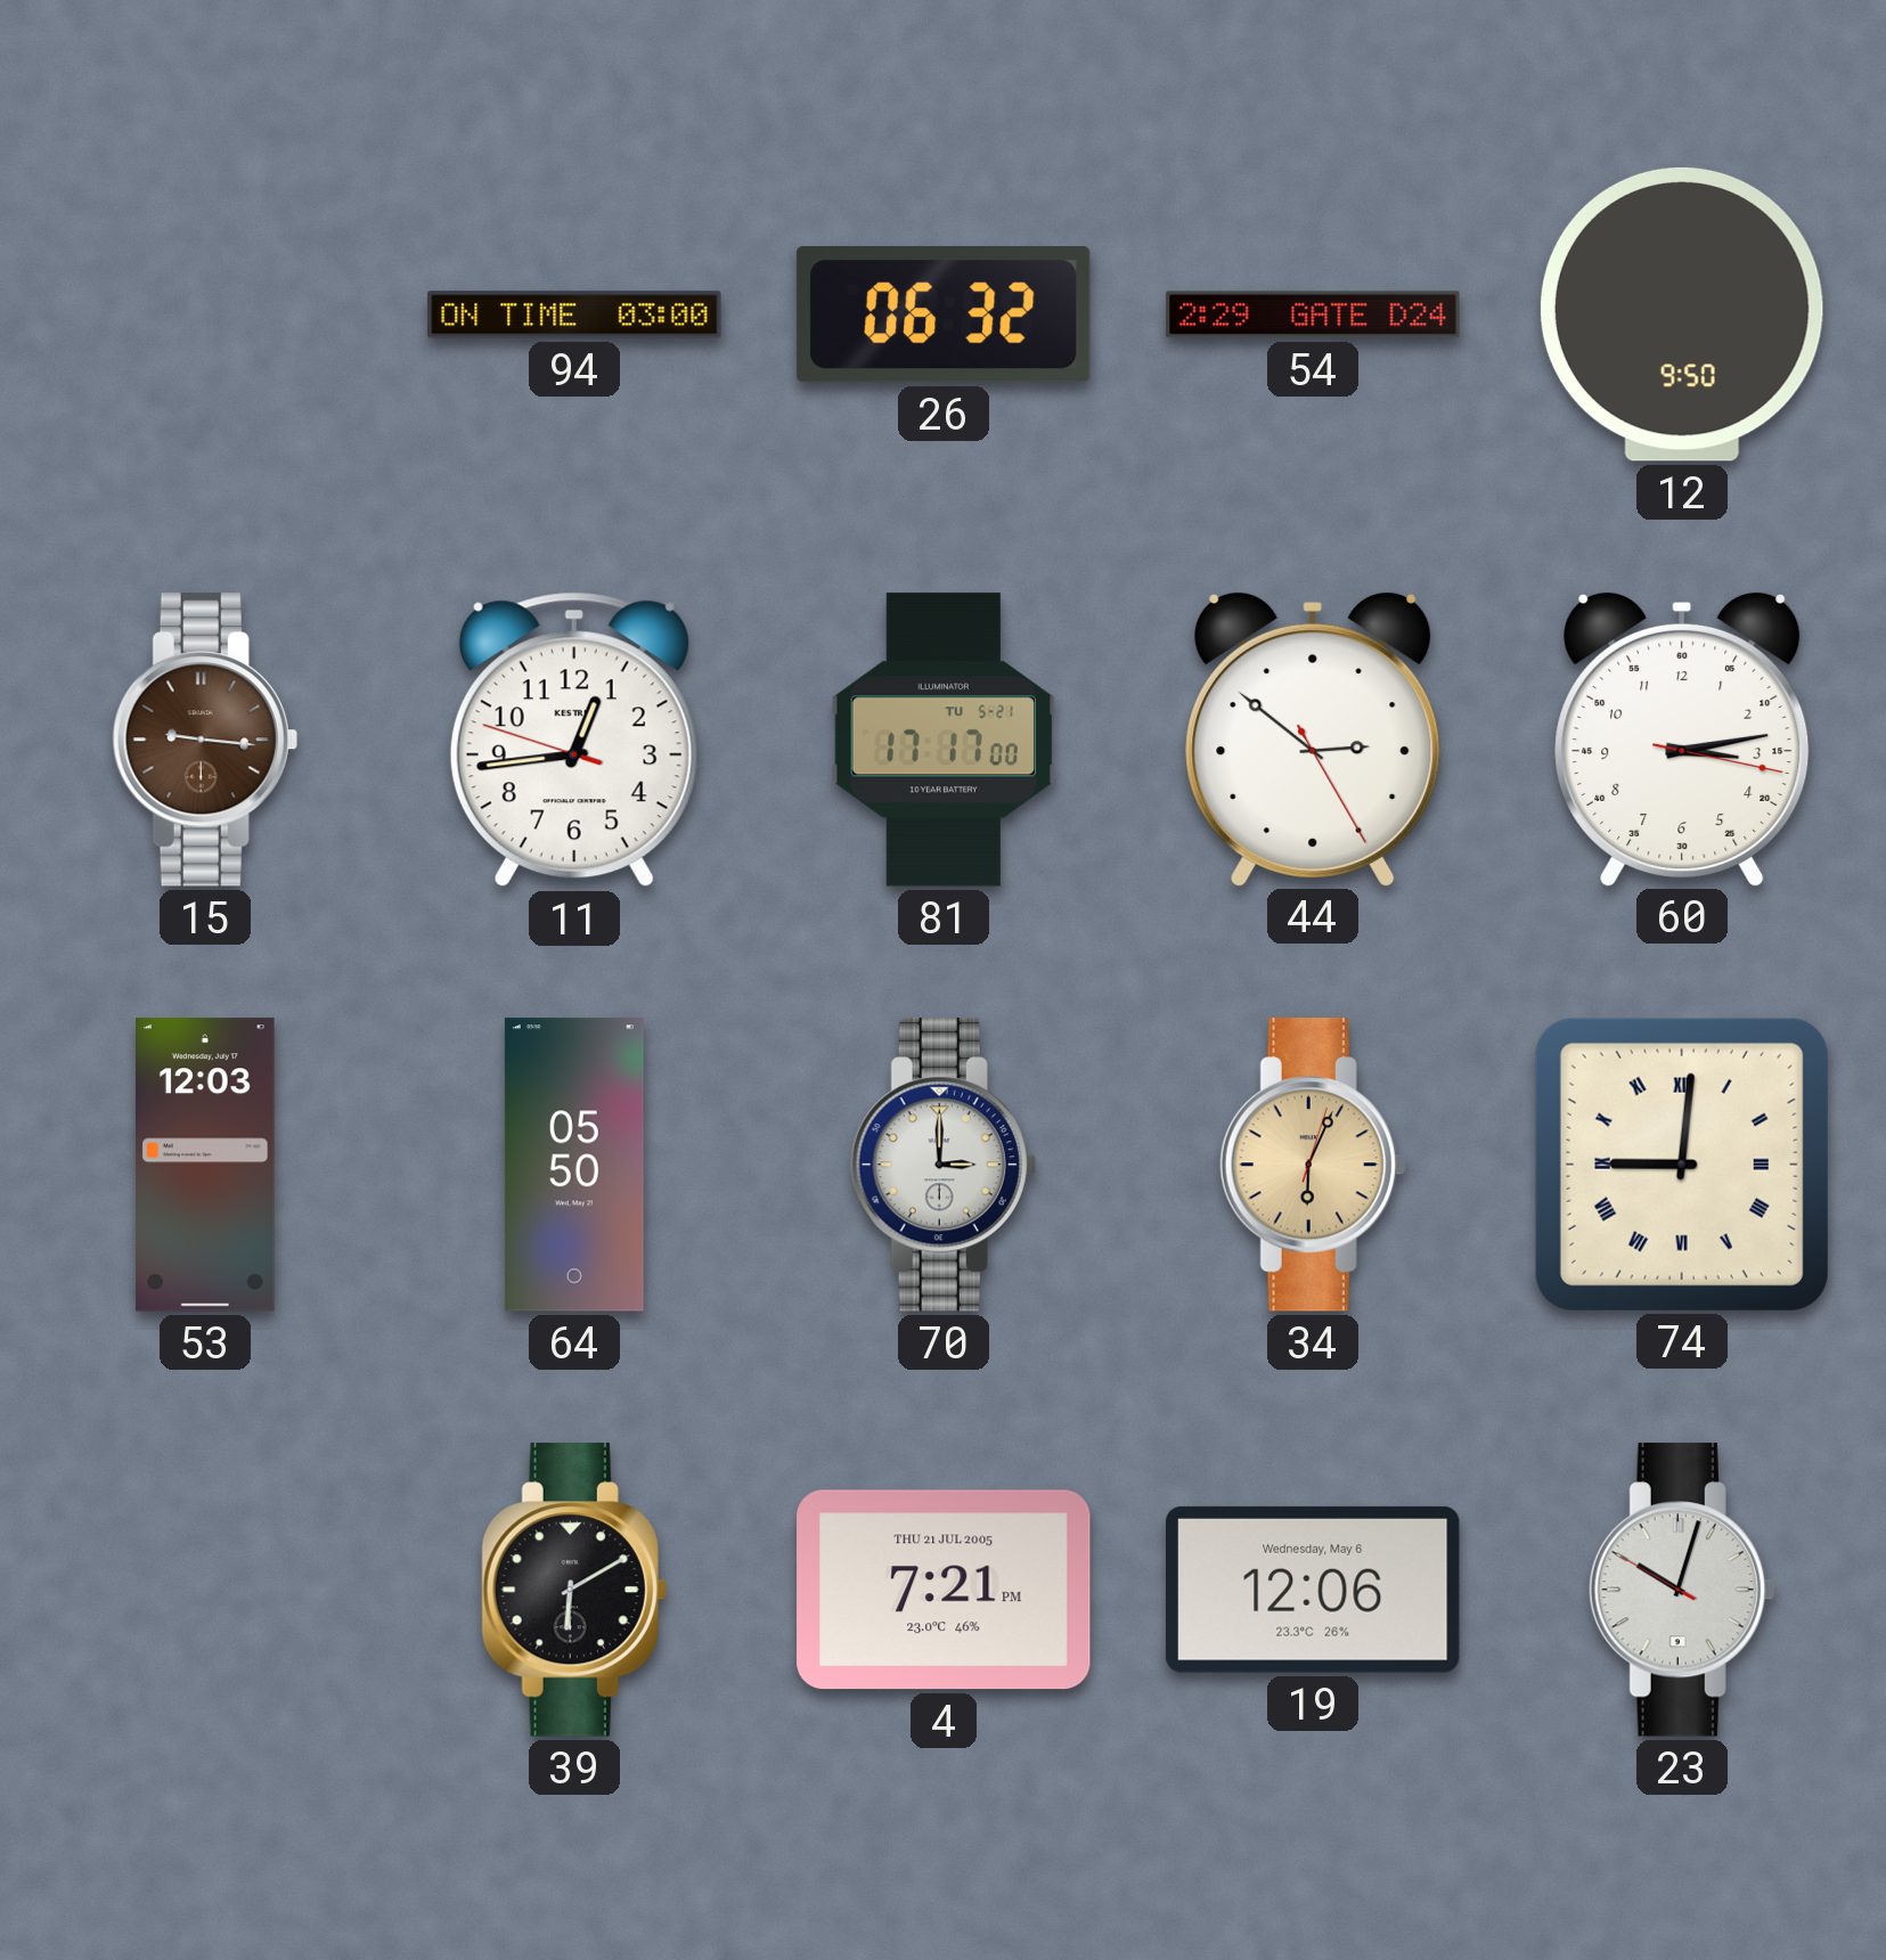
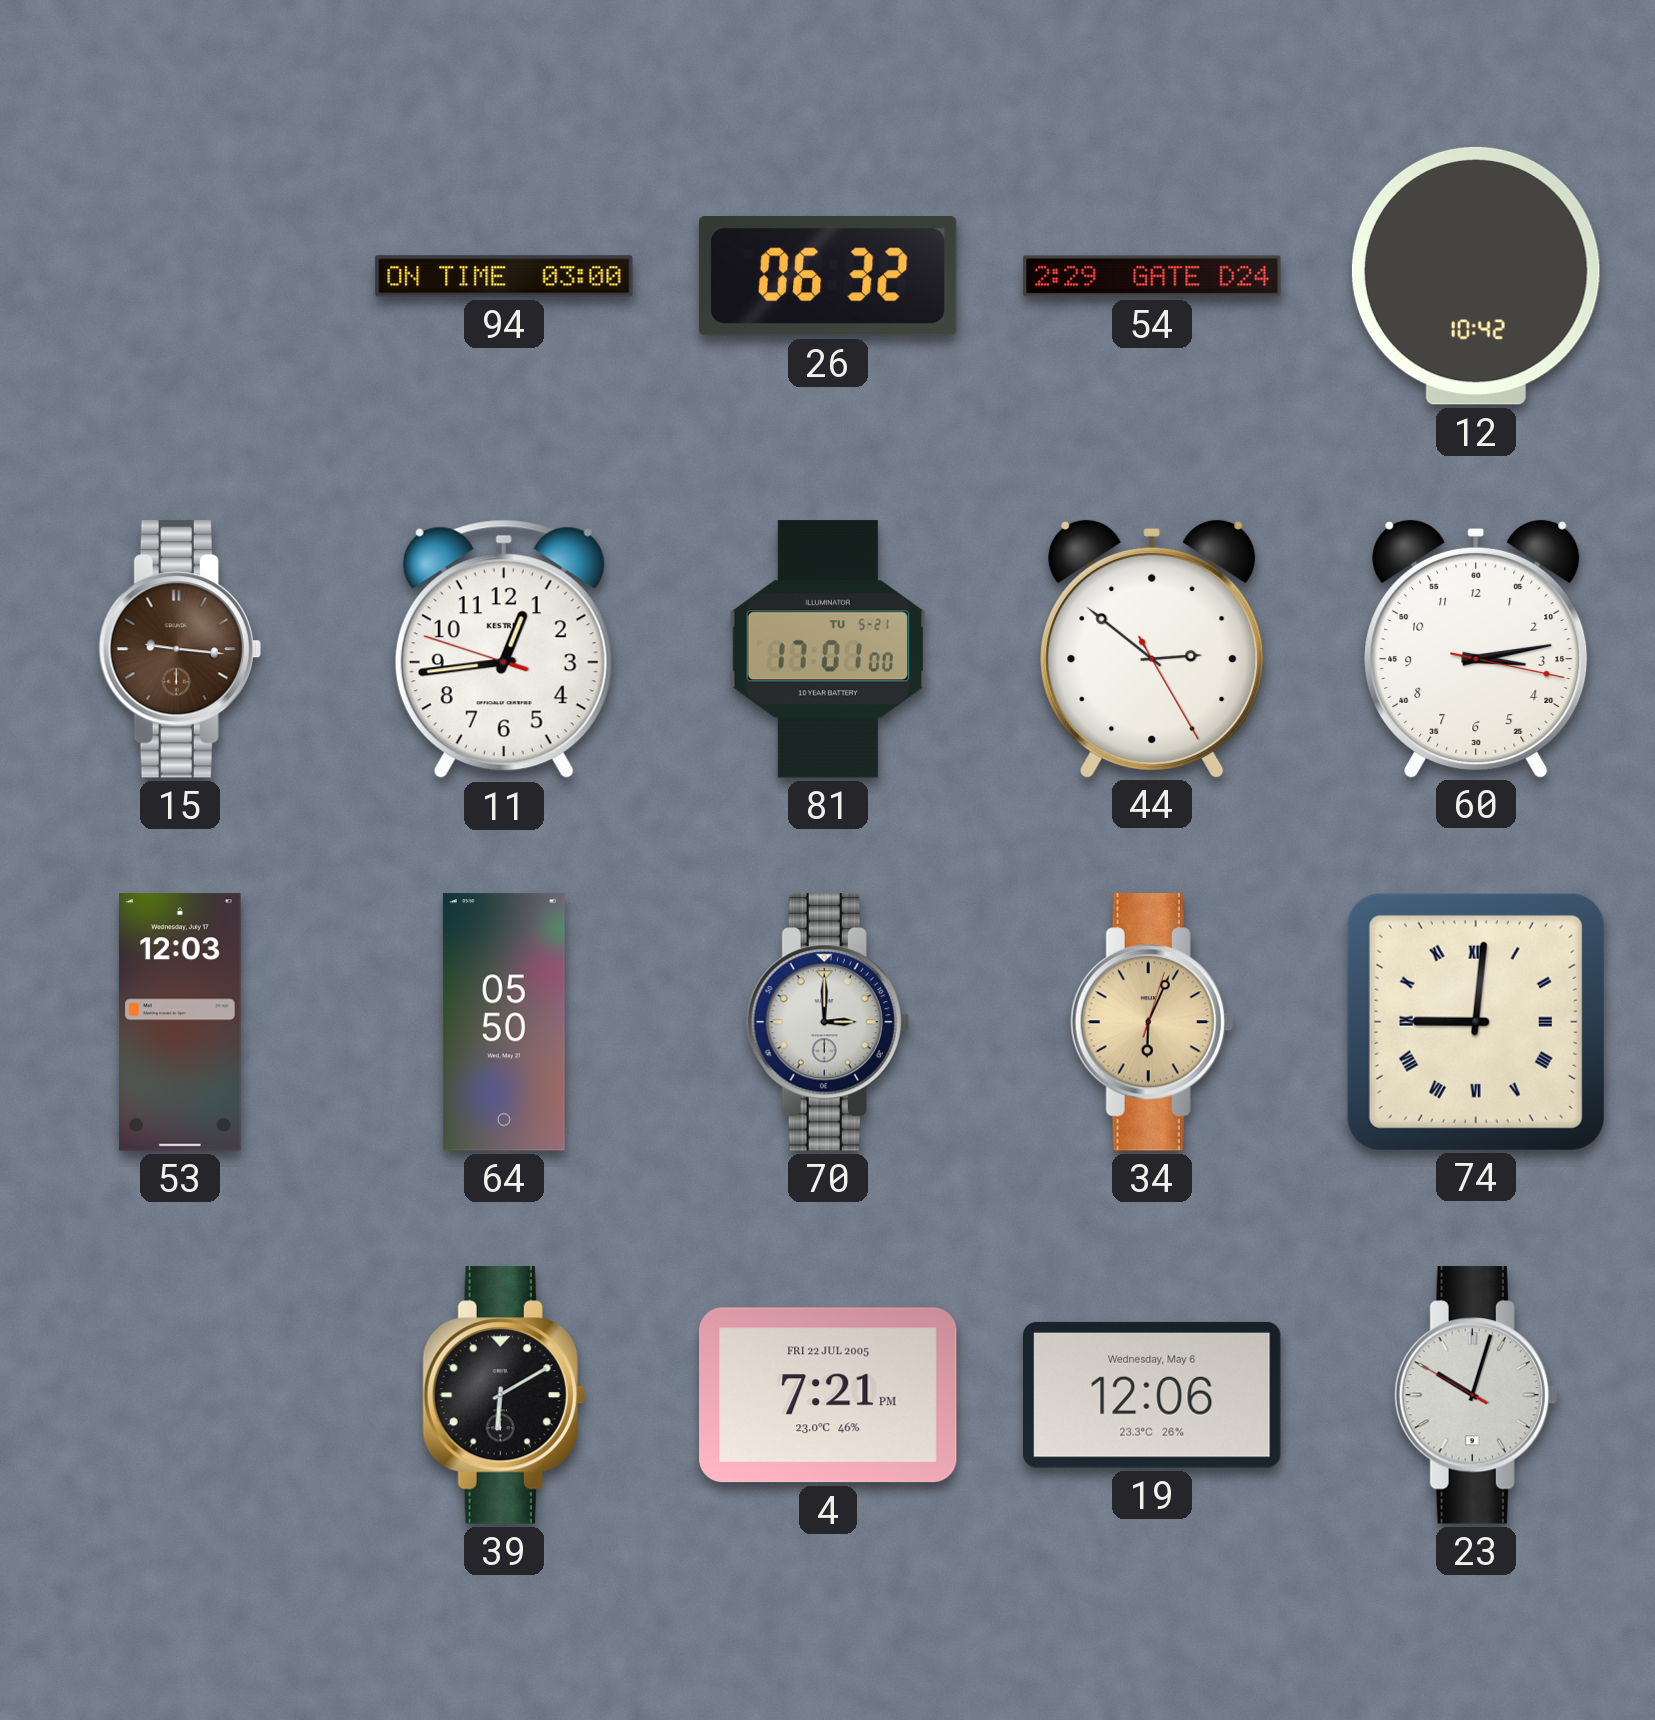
12: 9:50 -> 10:42
81: 17:17 -> 17:01
4 date: THU 21 JUL 2005 -> FRI 22 JUL 2005
